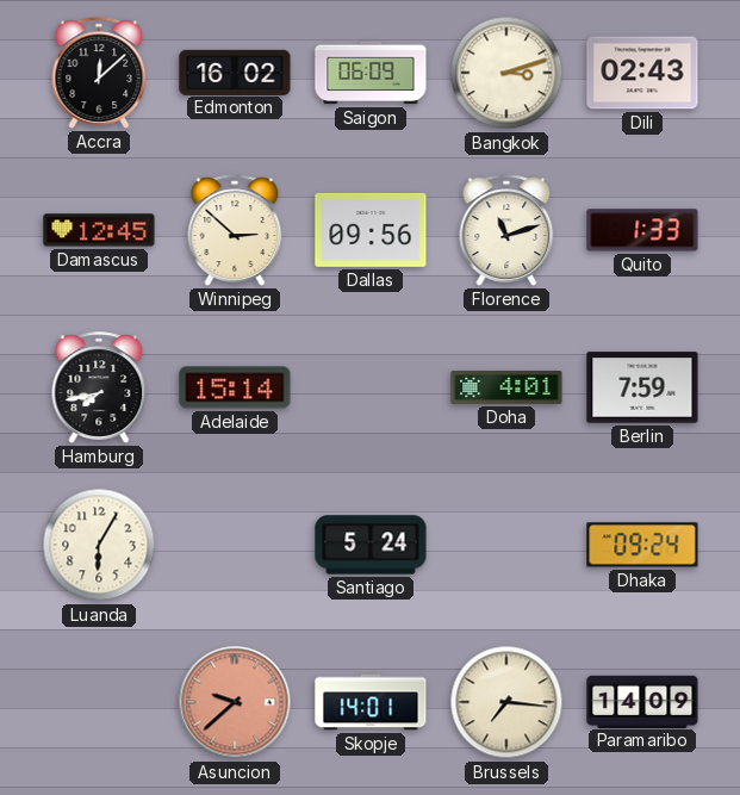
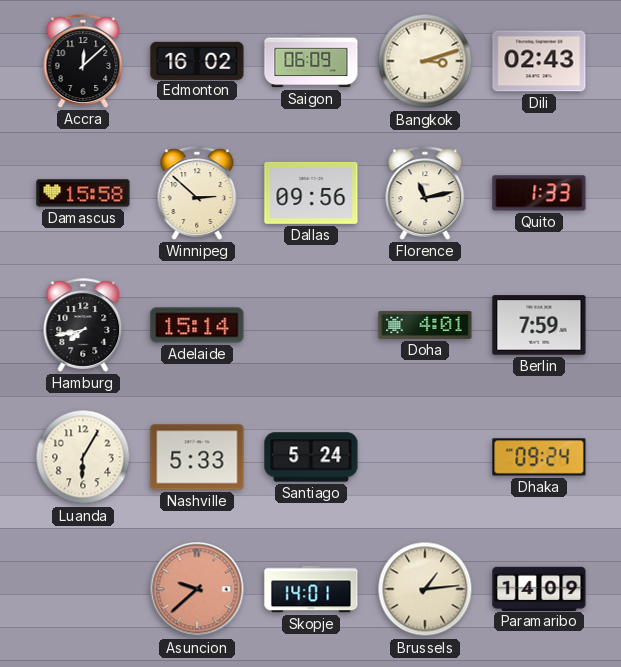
Damascus: 12:45 -> 15:58
Florence: 11:12 -> 11:13
Nashville: none -> 5:33
Brussels: 7:16 -> 1:14
